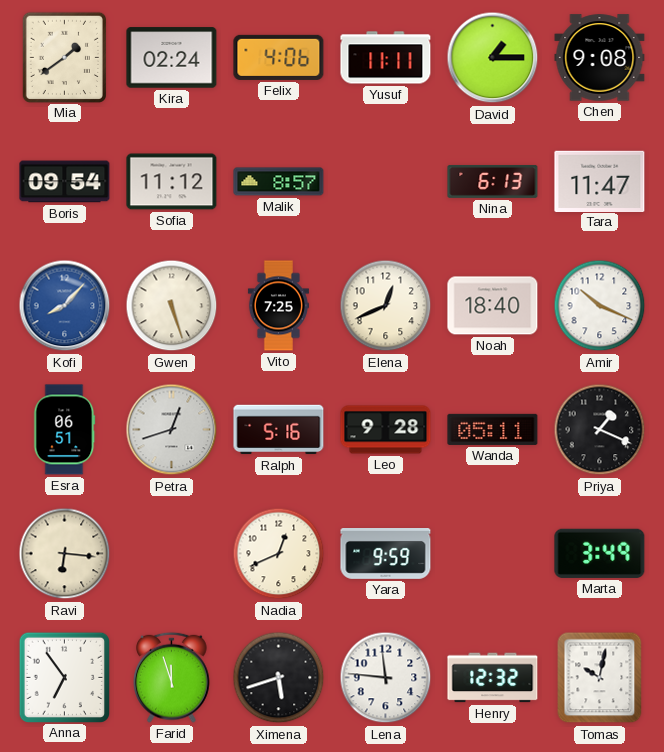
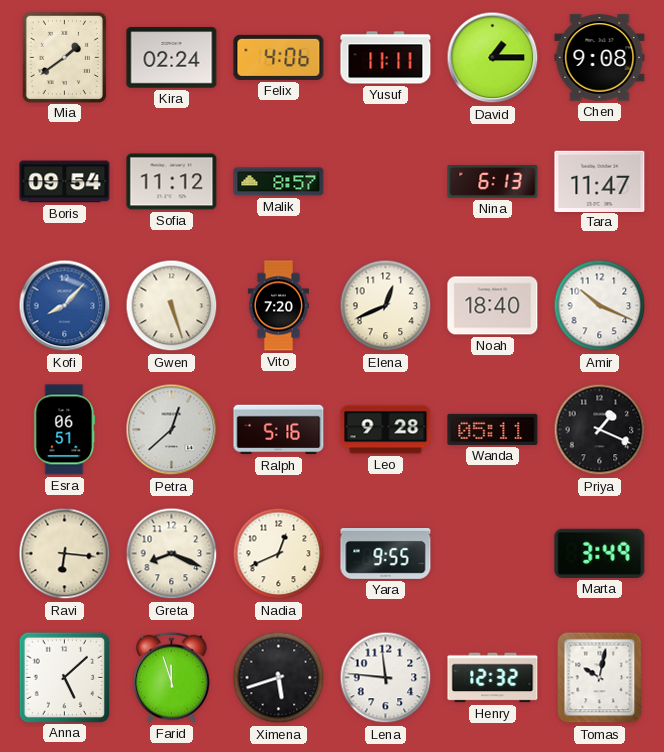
Vito: 7:25 -> 7:20
Petra: 12:42 -> 12:38
Greta: none -> 8:19
Yara: 9:59 -> 9:55
Anna: 6:54 -> 5:08
